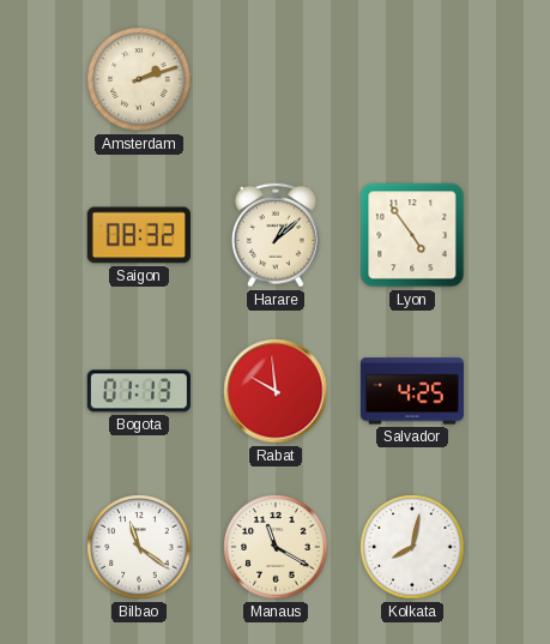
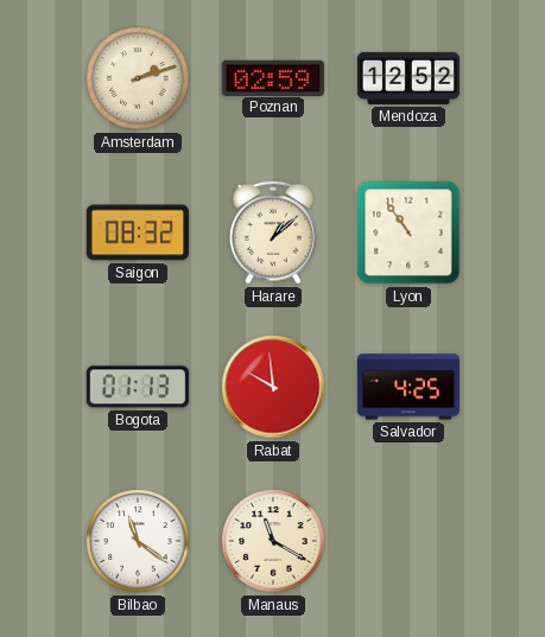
Poznan: none -> 02:59
Mendoza: none -> 12:52
Lyon: 4:54 -> 10:54
Kolkata: 8:02 -> none
